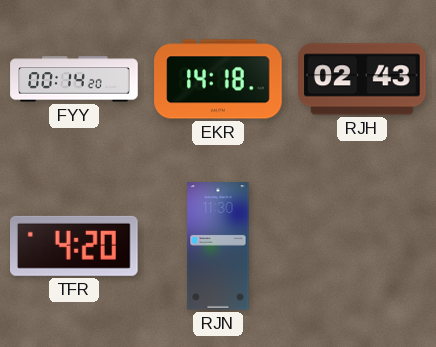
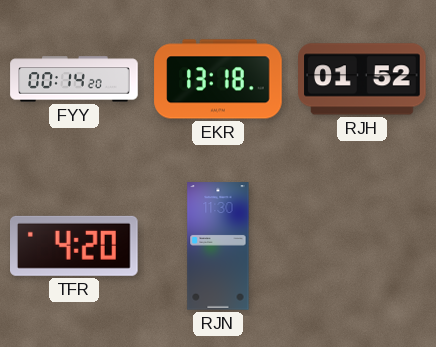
EKR: 14:18 -> 13:18
RJH: 02:43 -> 01:52
